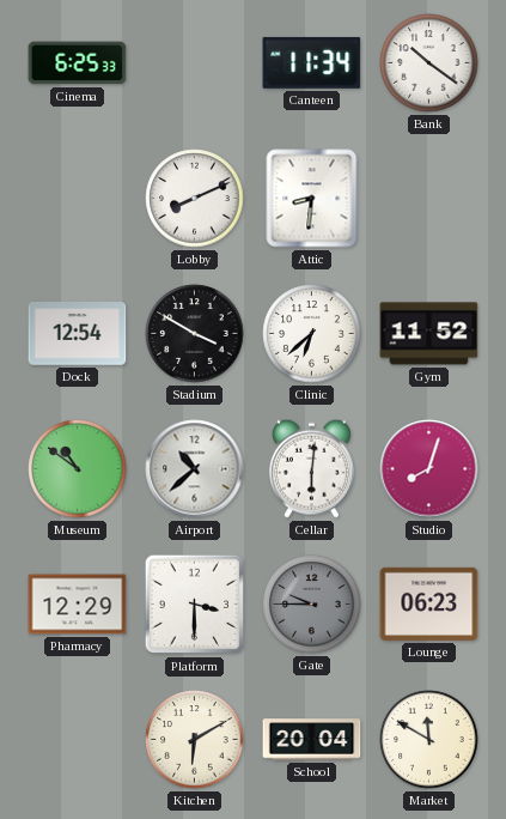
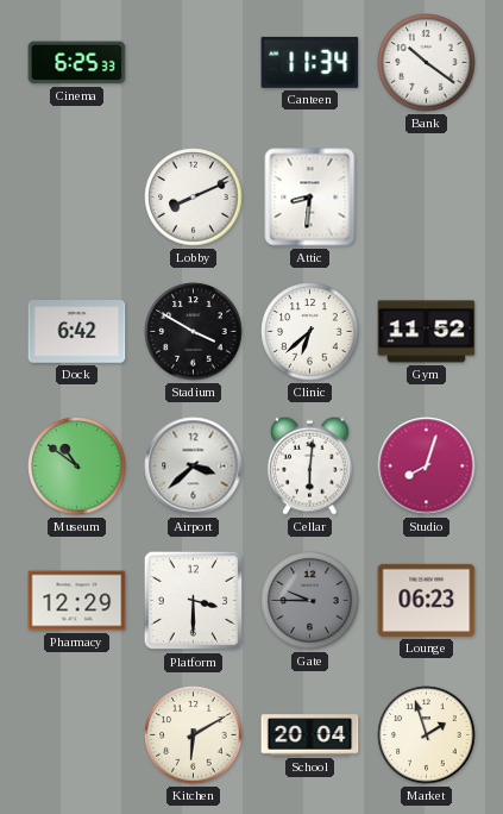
Dock: 12:54 -> 6:42
Airport: 10:38 -> 3:38
Market: 11:50 -> 1:57
